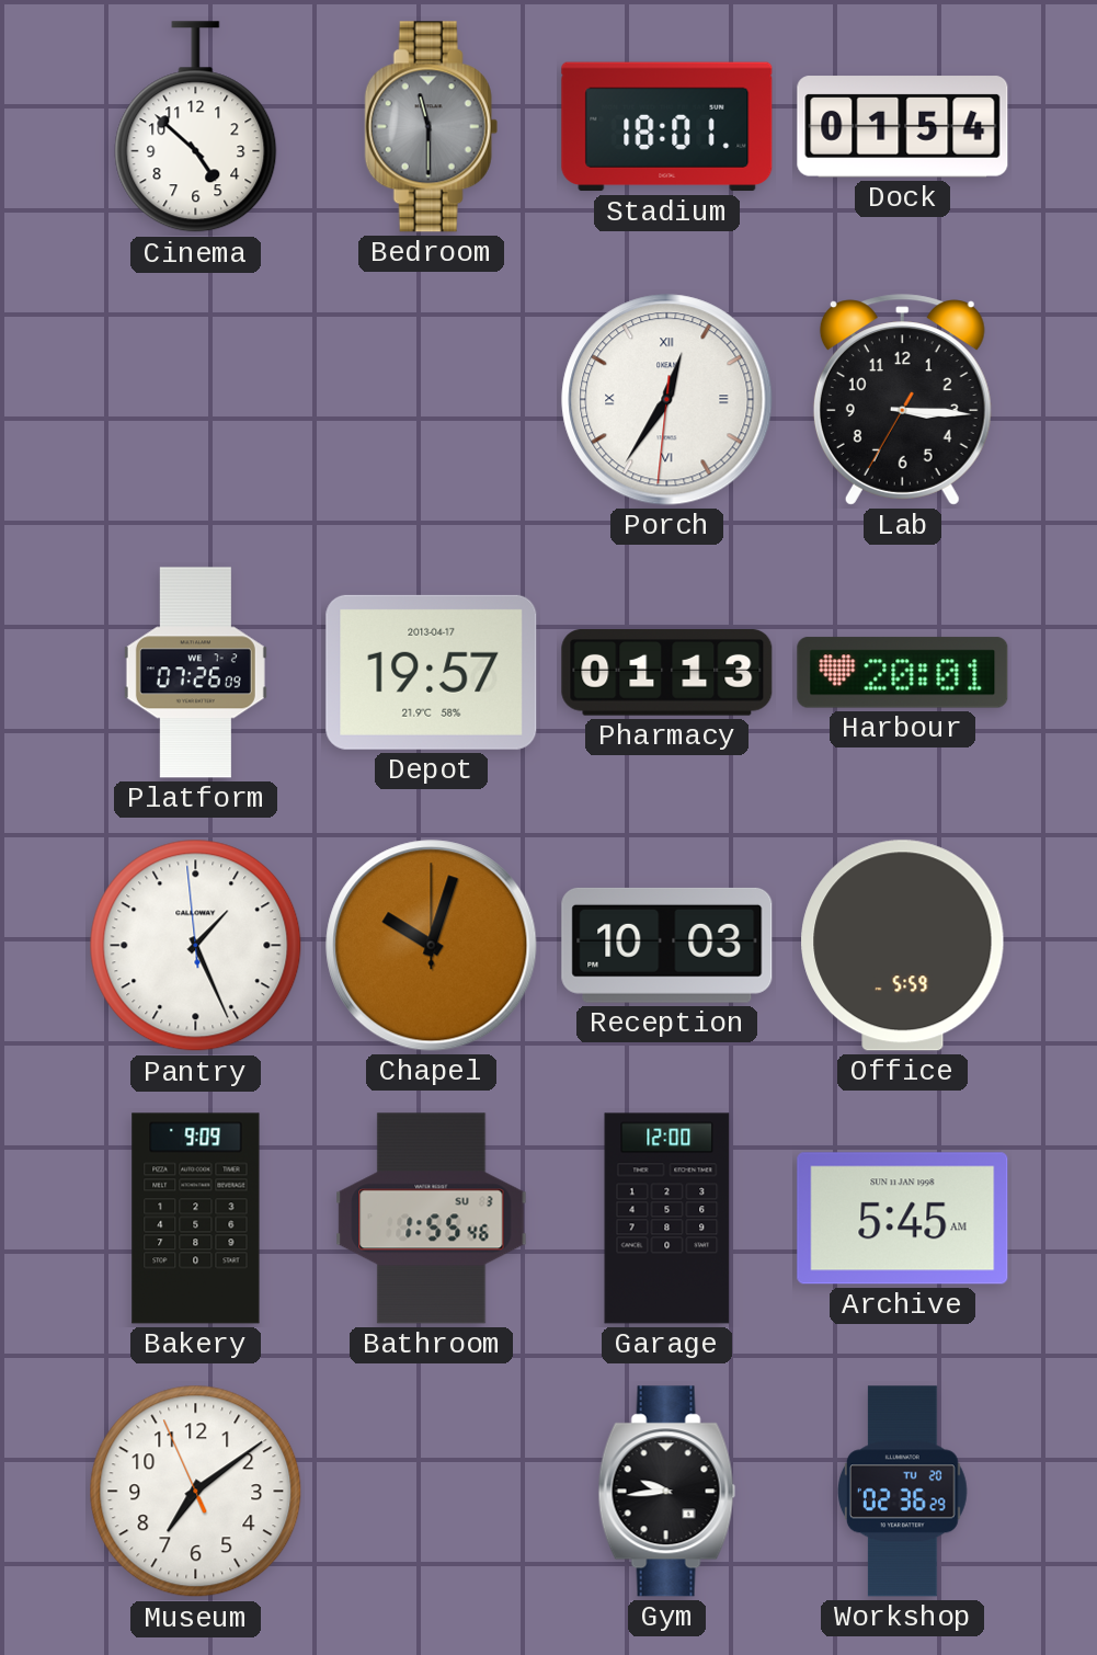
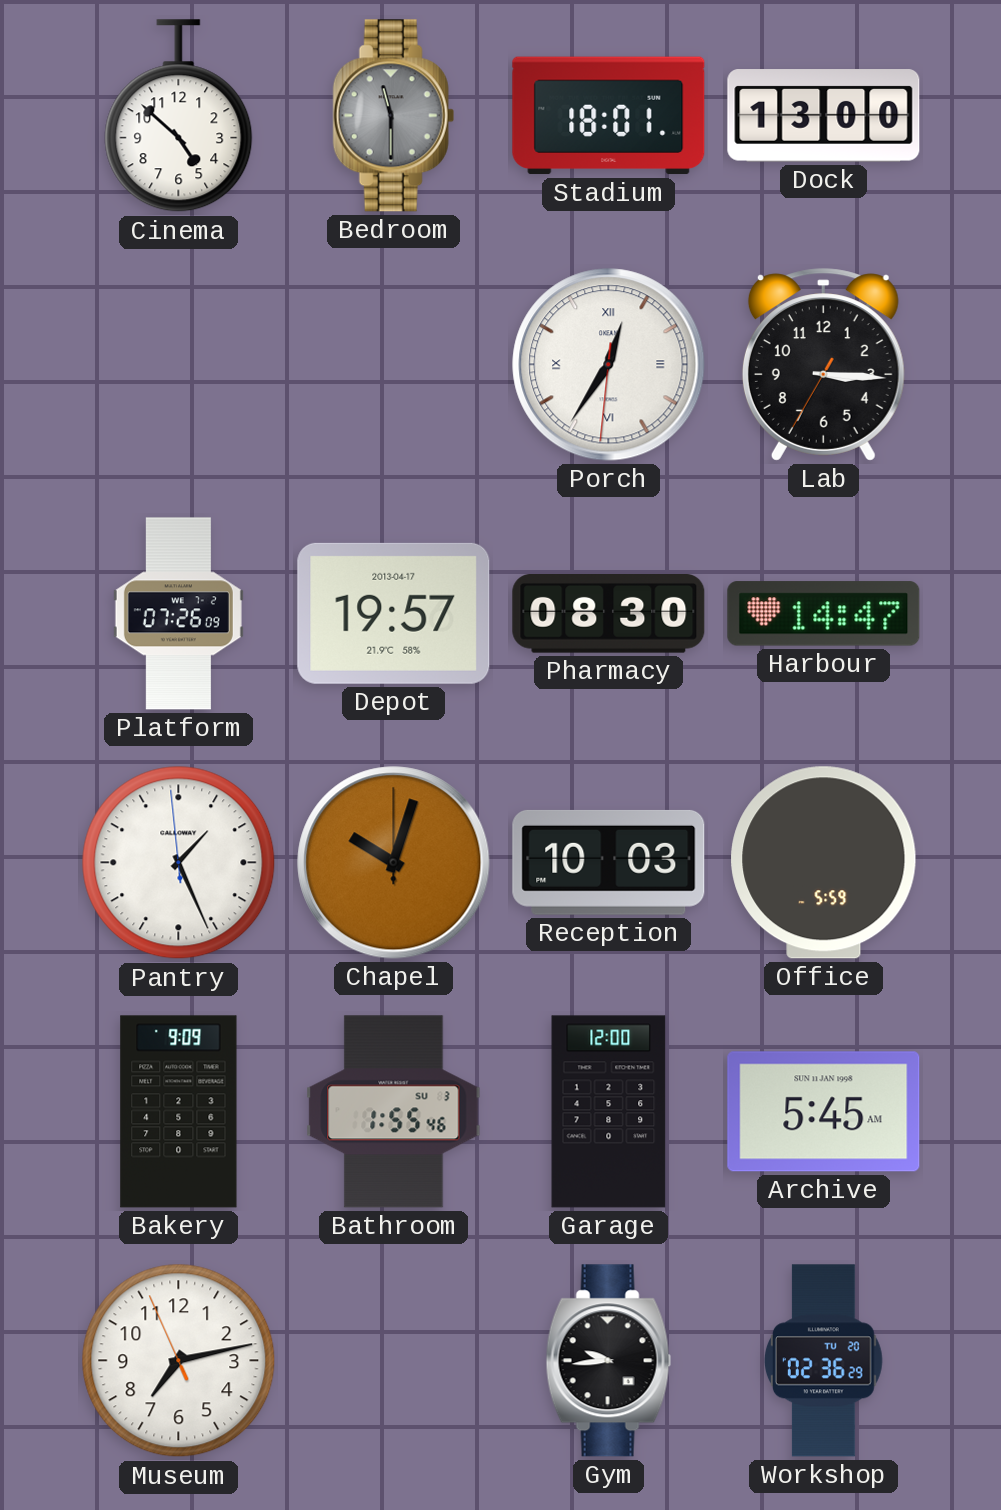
Dock: 01:54 -> 13:00
Pharmacy: 01:13 -> 08:30
Harbour: 20:01 -> 14:47
Museum: 7:08 -> 7:12
